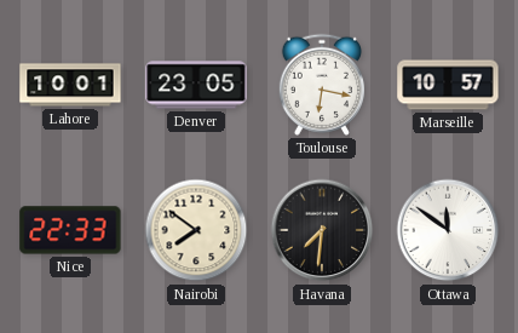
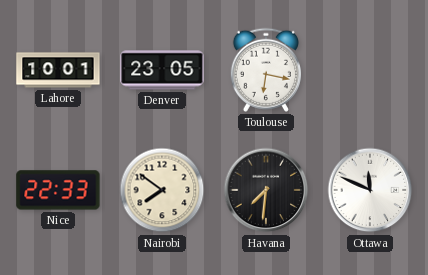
Marseille: 10:57 -> none
Ottawa: 11:51 -> 11:49
